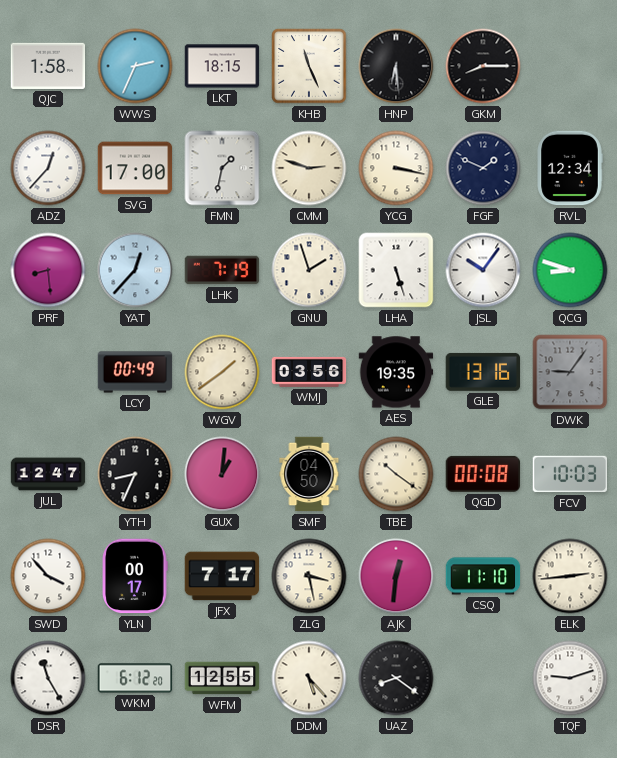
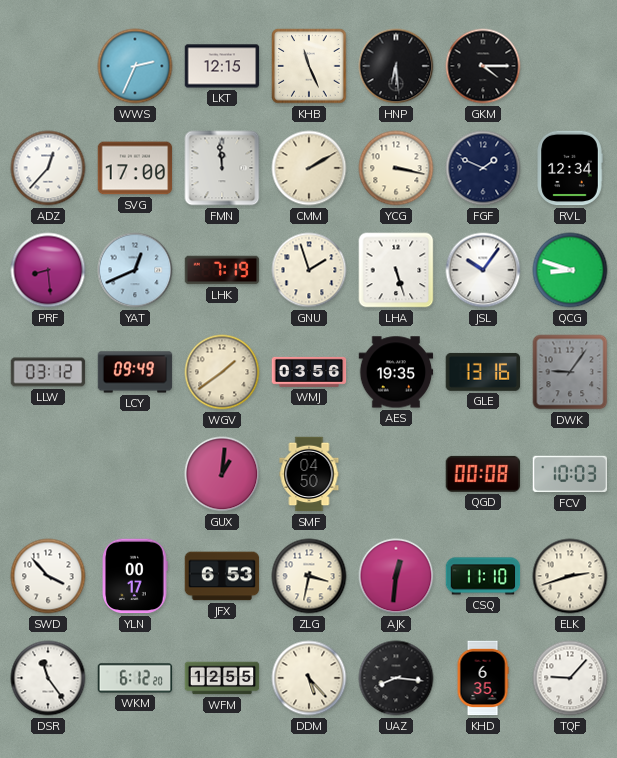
QJC: 1:58 -> none
LKT: 18:15 -> 12:15
GKM: 8:15 -> 4:15
FMN: 1:32 -> 11:59
CMM: 2:48 -> 2:10
YAT: 12:37 -> 12:41
LLW: none -> 03:12
LCY: 00:49 -> 09:49
JUL: 12:47 -> none
YTH: 8:34 -> none
TBE: 10:21 -> none
JFX: 7:17 -> 6:53
ZLG: 3:28 -> 3:32
ELK: 2:44 -> 2:42
DSR: 11:25 -> 11:24
UAZ: 8:21 -> 8:16
KHD: none -> 6:35
TQF: 9:12 -> 9:07
